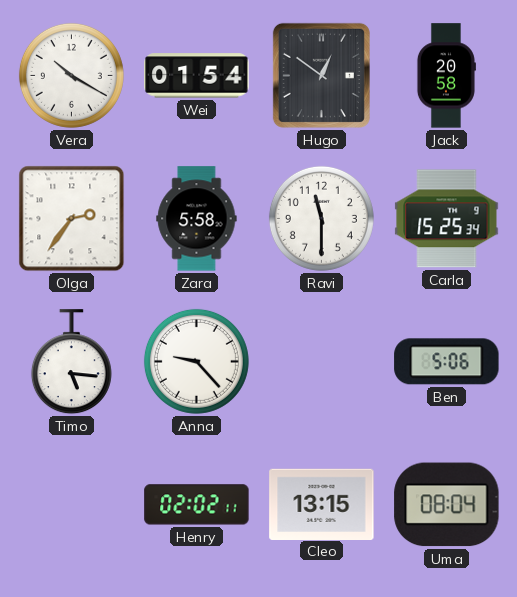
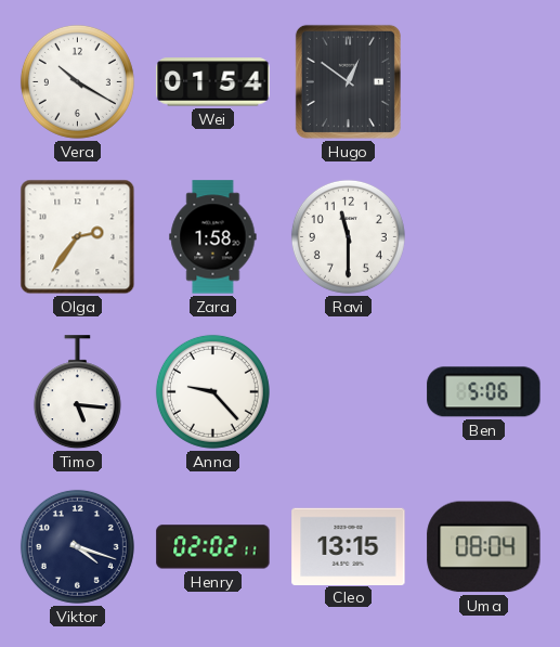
Jack: 20:58 -> none
Zara: 5:58 -> 1:58
Carla: 15:25 -> none
Viktor: none -> 4:18
